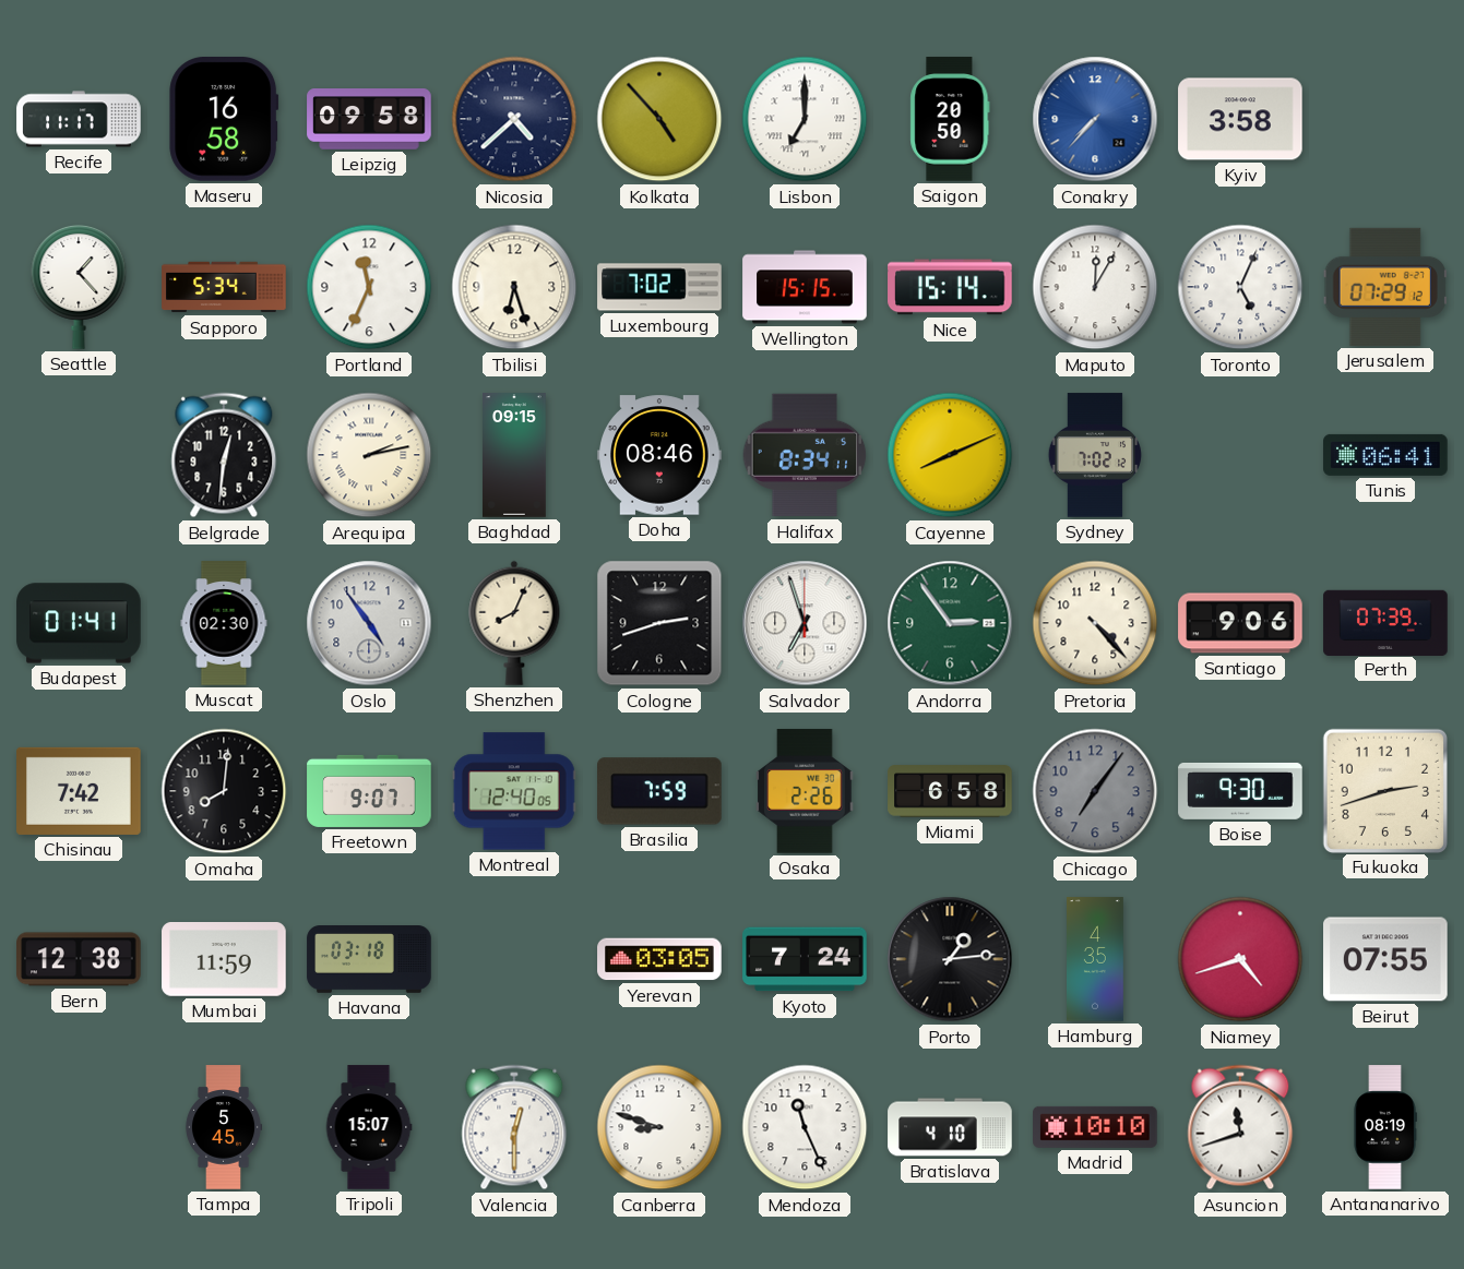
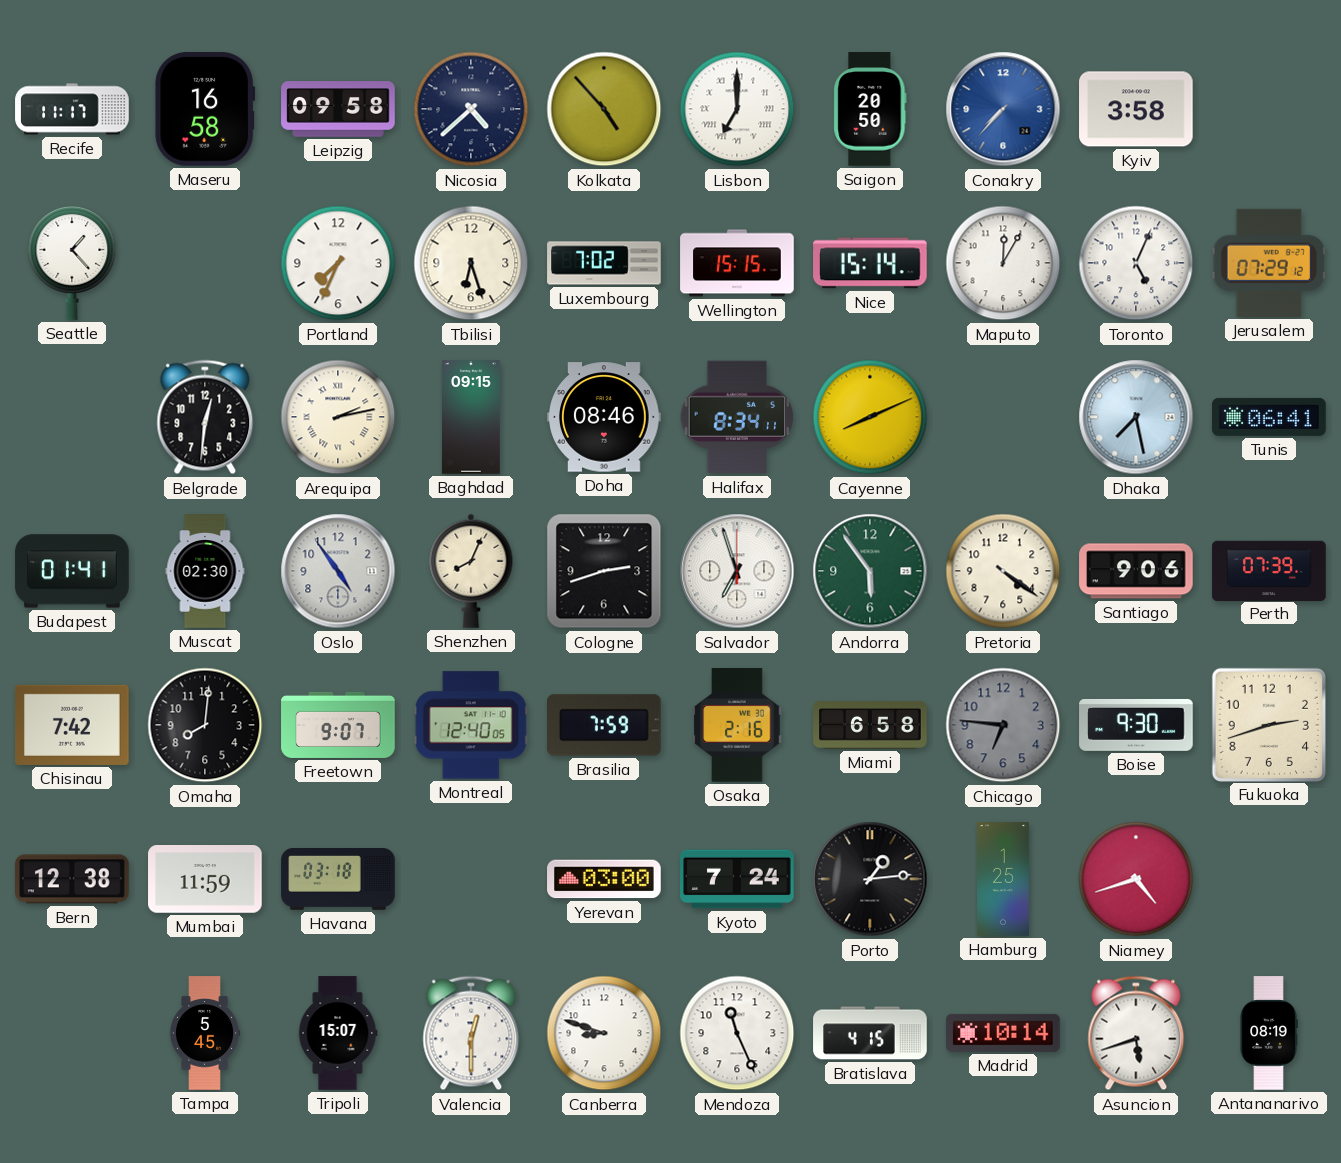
Sapporo: 5:34 -> none
Portland: 11:34 -> 7:34
Sydney: 7:02 -> none
Dhaka: none -> 7:28
Andorra: 2:54 -> 5:54
Pretoria: 4:23 -> 4:21
Osaka: 2:26 -> 2:16
Chicago: 7:06 -> 6:46
Yerevan: 03:05 -> 03:00
Hamburg: 4:35 -> 1:25
Beirut: 07:55 -> none
Bratislava: 4:10 -> 4:15
Madrid: 10:10 -> 10:14
Asuncion: 11:42 -> 5:42
